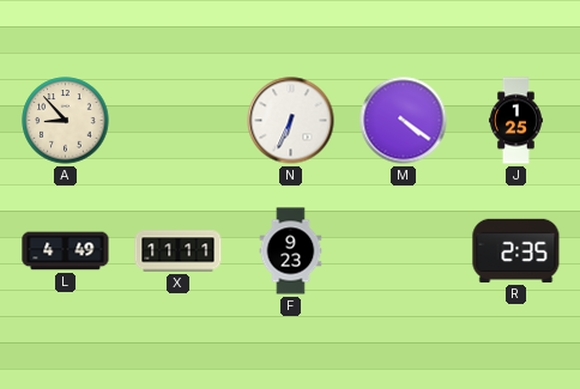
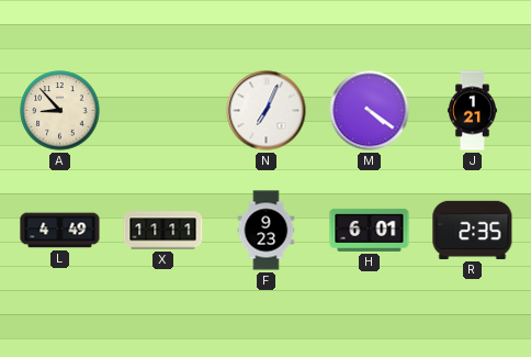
N: 6:34 -> 7:04
J: 1:25 -> 1:21
H: none -> 6:01
